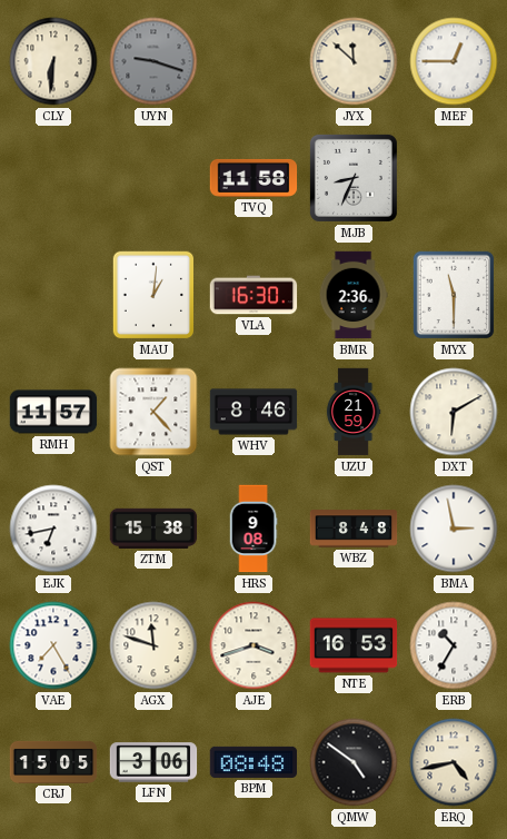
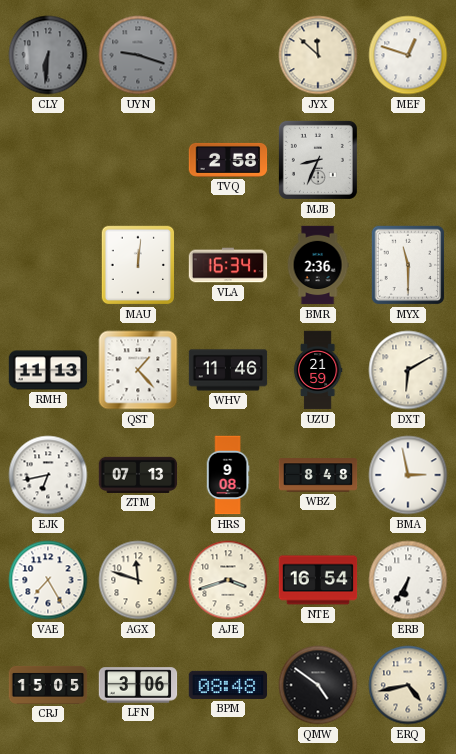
CLY dial: cream -> grey
MEF: 12:45 -> 12:48
TVQ: 11:58 -> 2:58
MAU: 1:01 -> 12:01
VLA: 16:30 -> 16:34
RMH: 11:57 -> 11:13
WHV: 8:46 -> 11:46
ZTM: 15:38 -> 07:13
NTE: 16:53 -> 16:54
ERB: 10:35 -> 6:35
